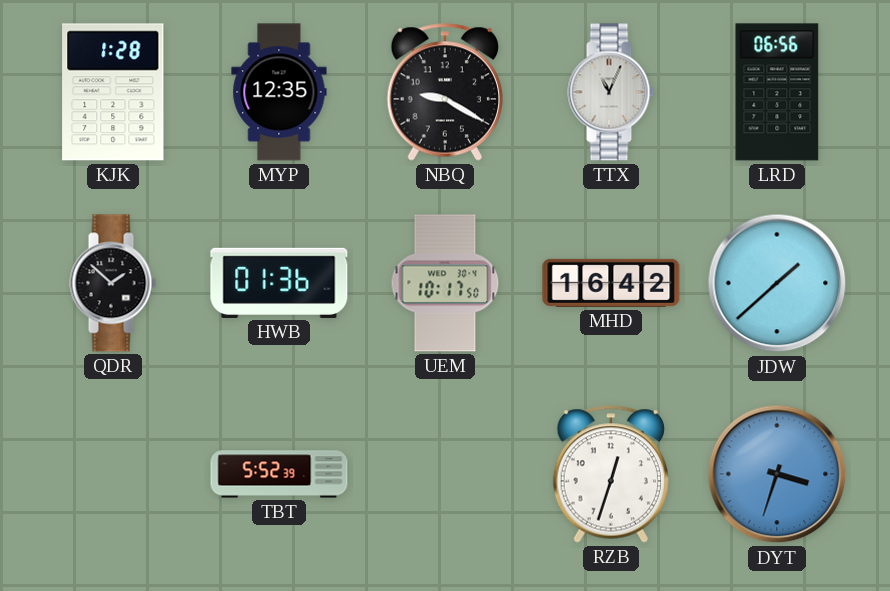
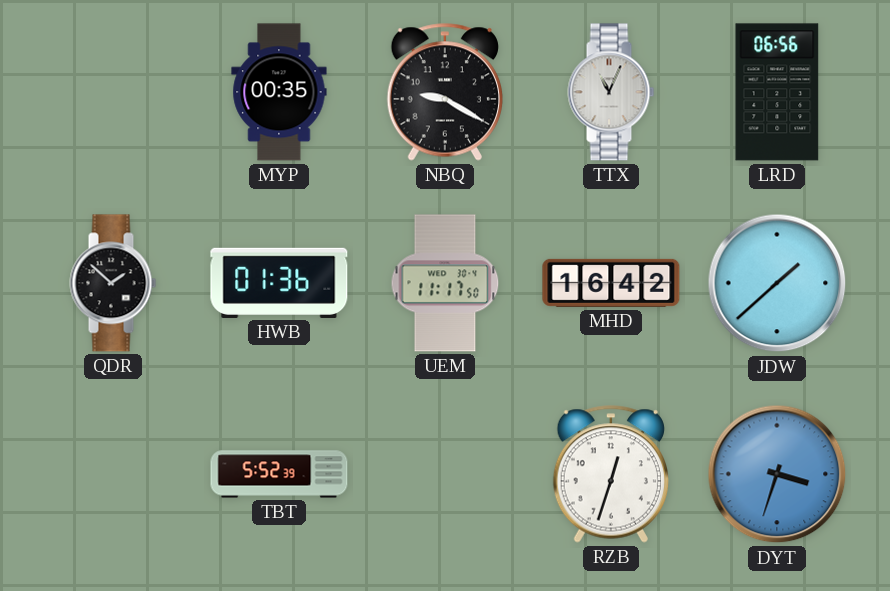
KJK: 1:28 -> none
MYP: 12:35 -> 00:35
UEM: 10:17 -> 11:17
